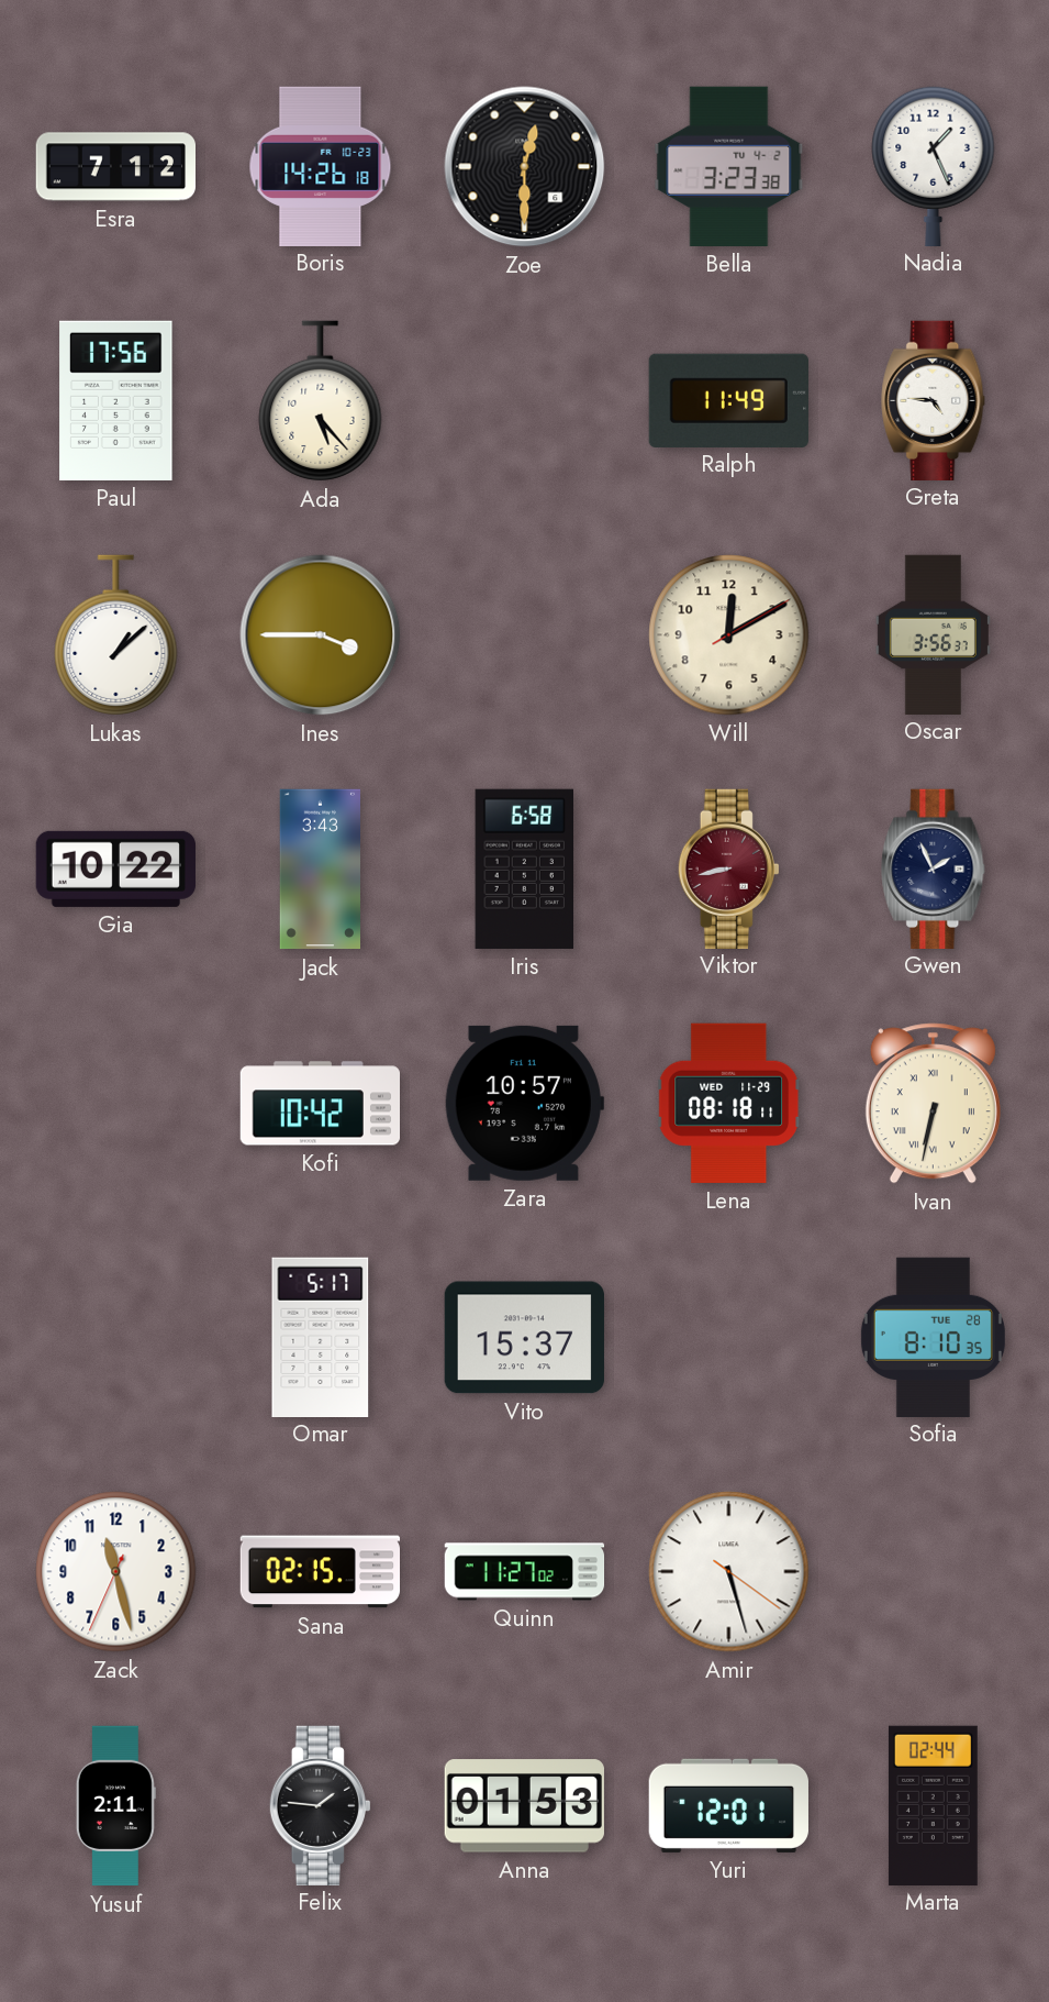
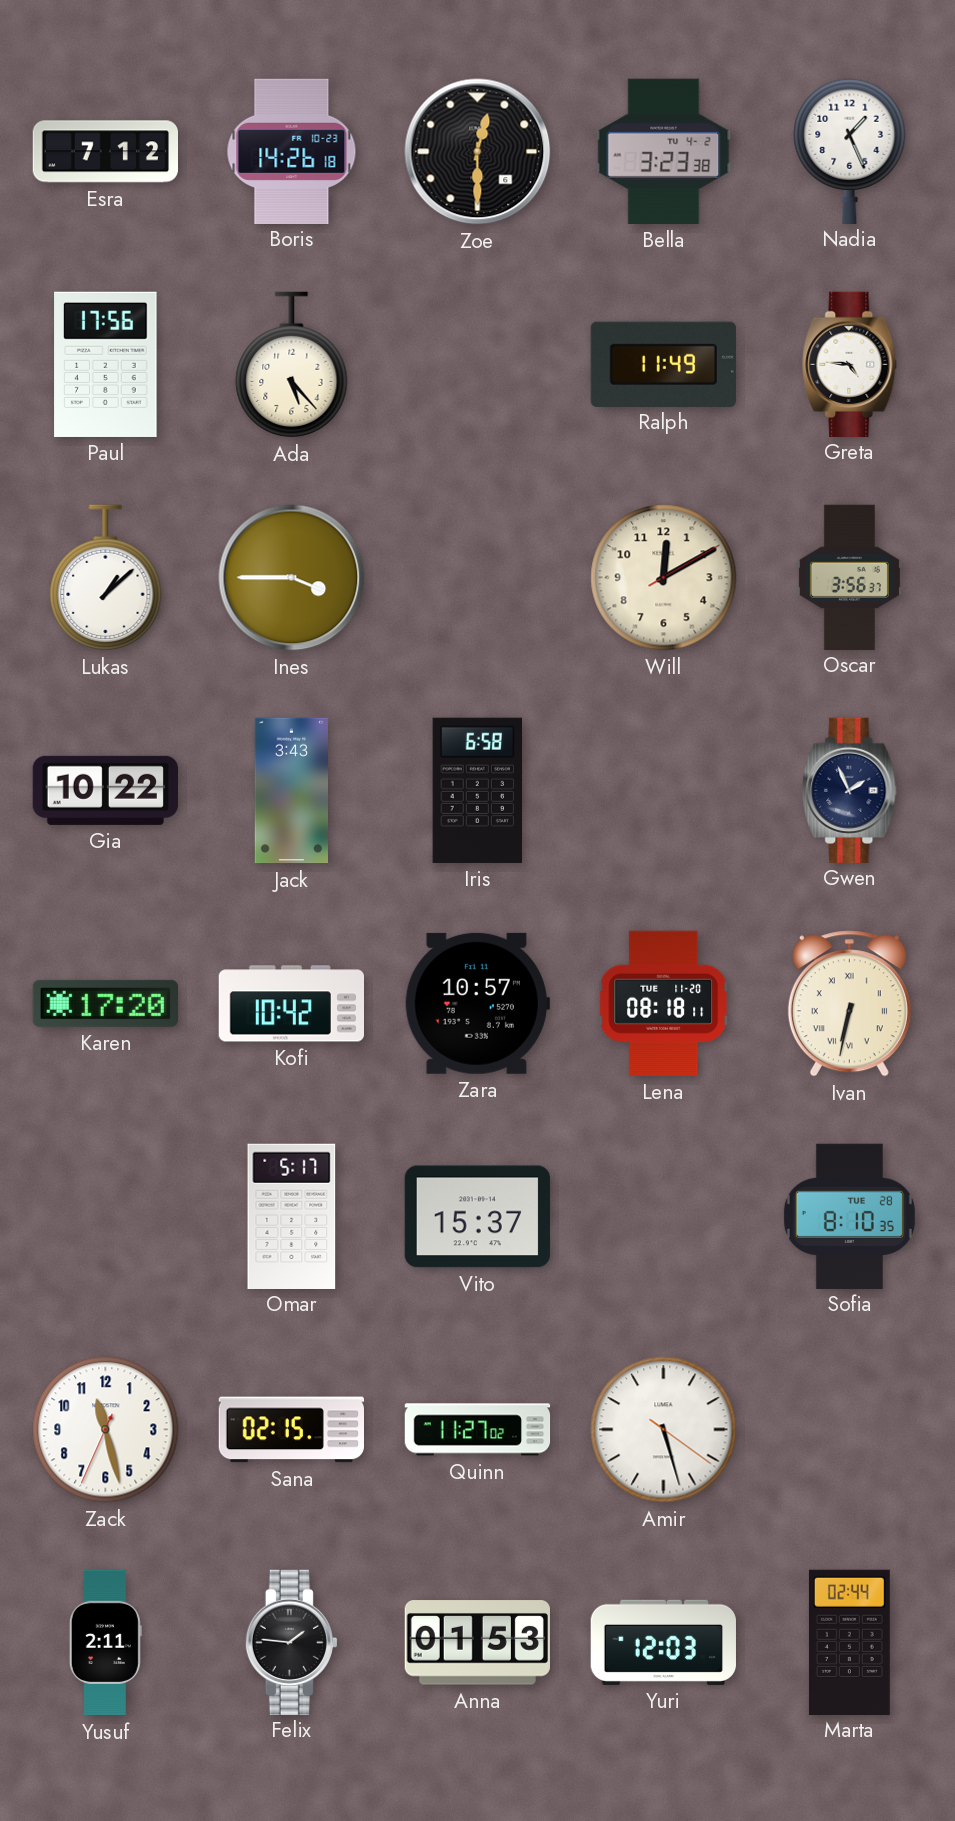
Viktor: 8:43 -> none
Karen: none -> 17:20
Lena date: WED 11-29 -> TUE 11-20
Yuri: 12:01 -> 12:03
